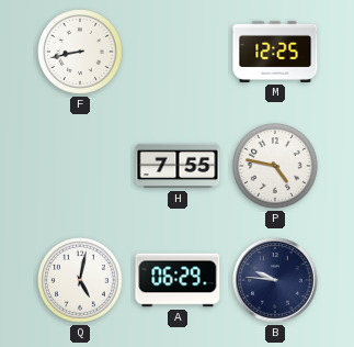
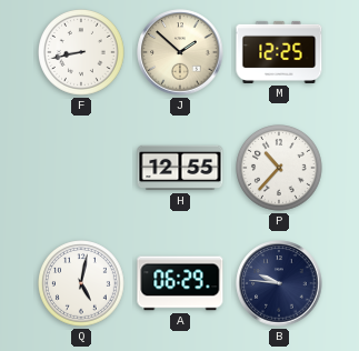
J: none -> 1:52
H: 7:55 -> 12:55
P: 4:47 -> 10:37
